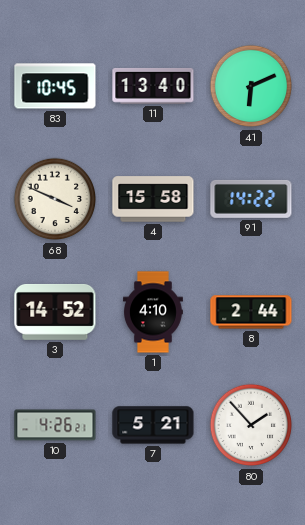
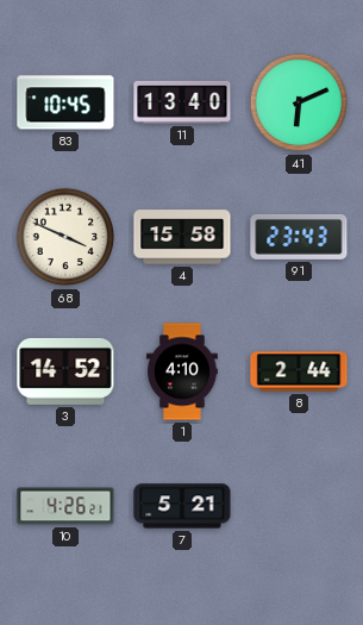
91: 14:22 -> 23:43
80: 1:53 -> none
